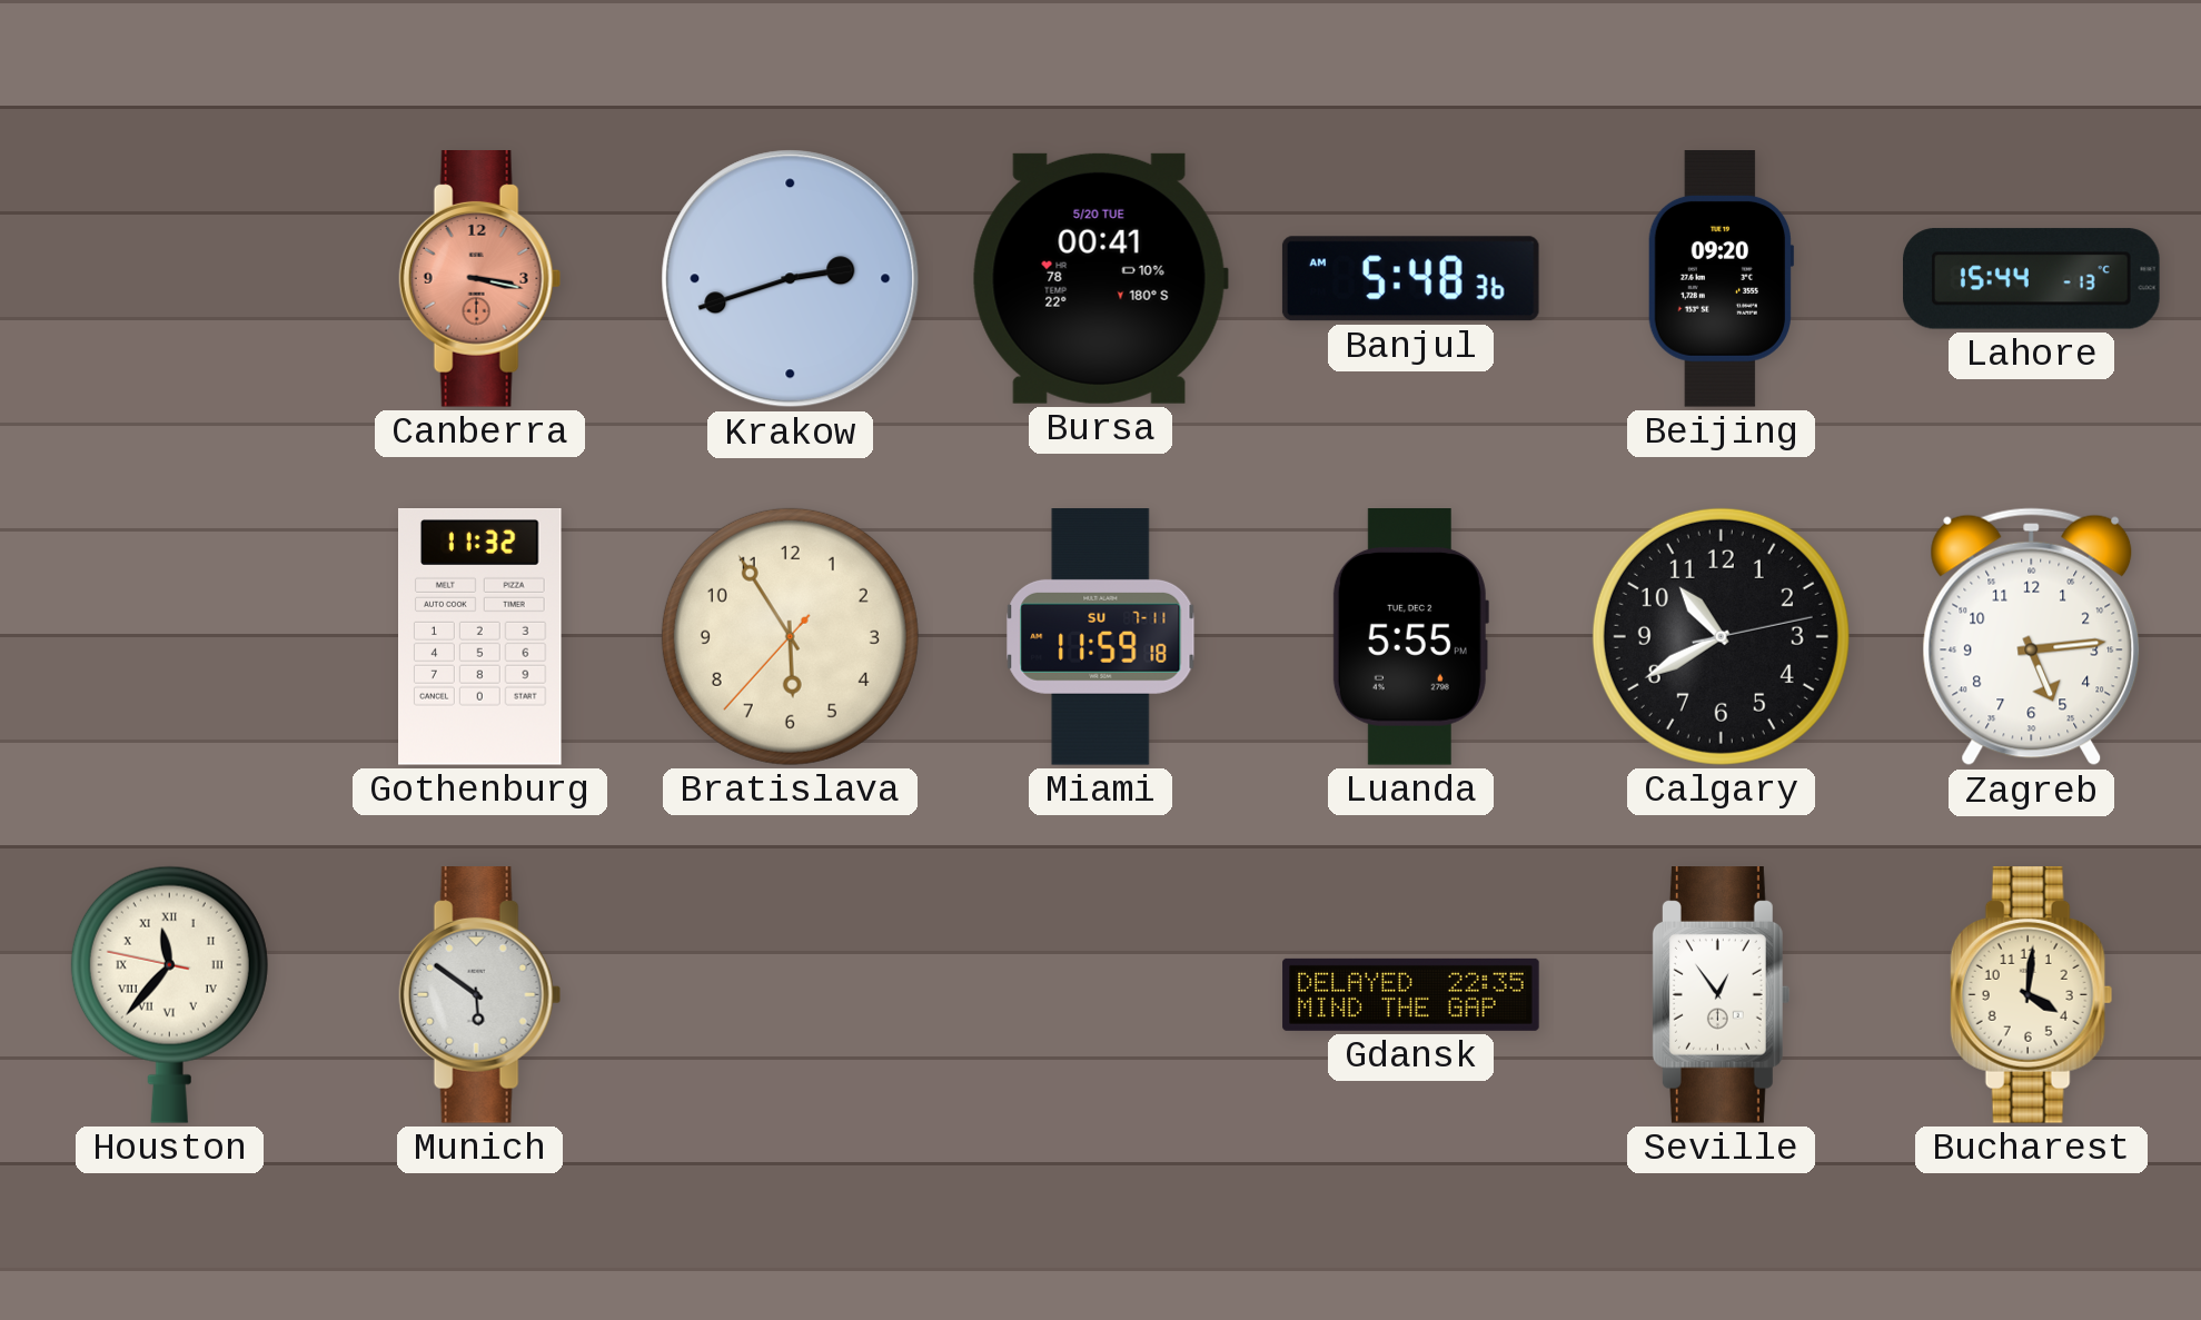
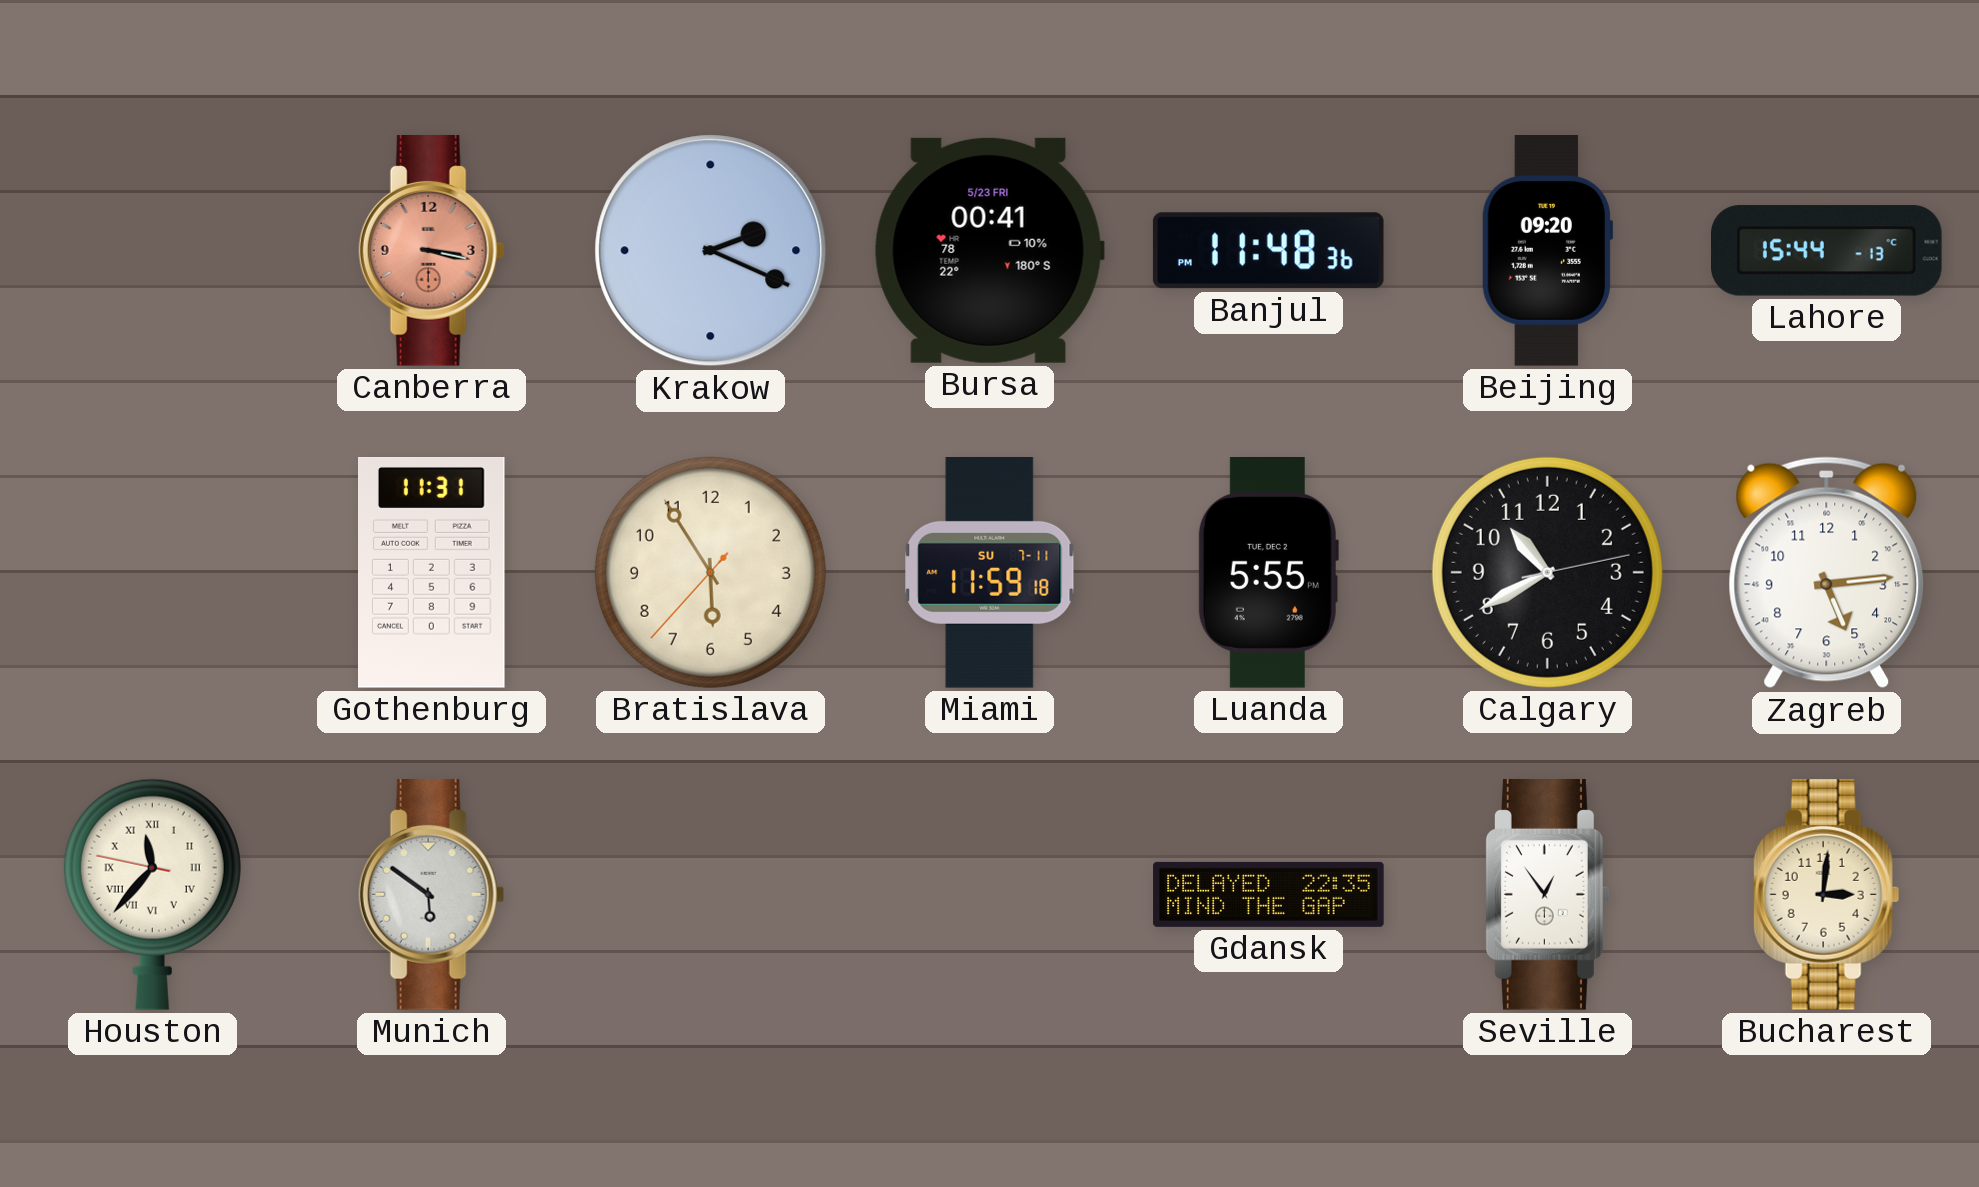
Krakow: 2:42 -> 2:19
Bursa date: 5/20 TUE -> 5/23 FRI
Banjul: 5:48 -> 11:48
Gothenburg: 11:32 -> 11:31
Bucharest: 4:01 -> 3:01
